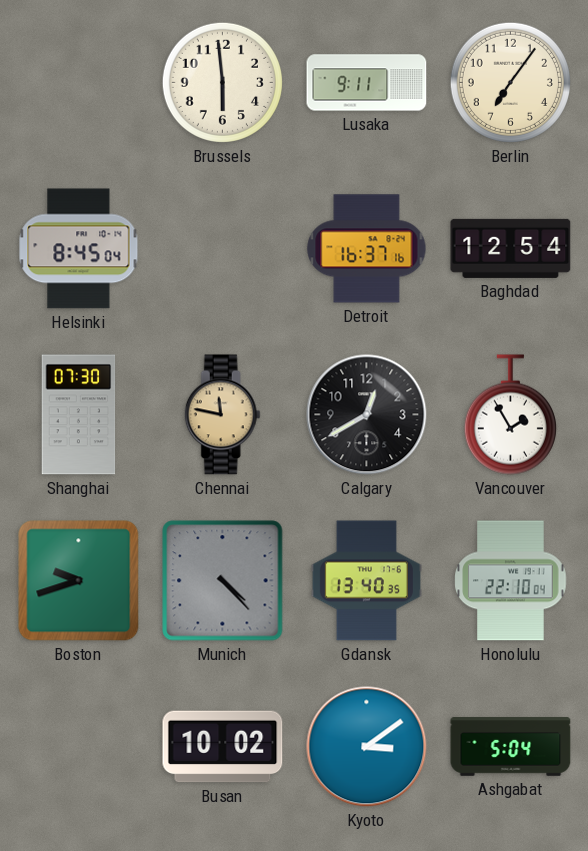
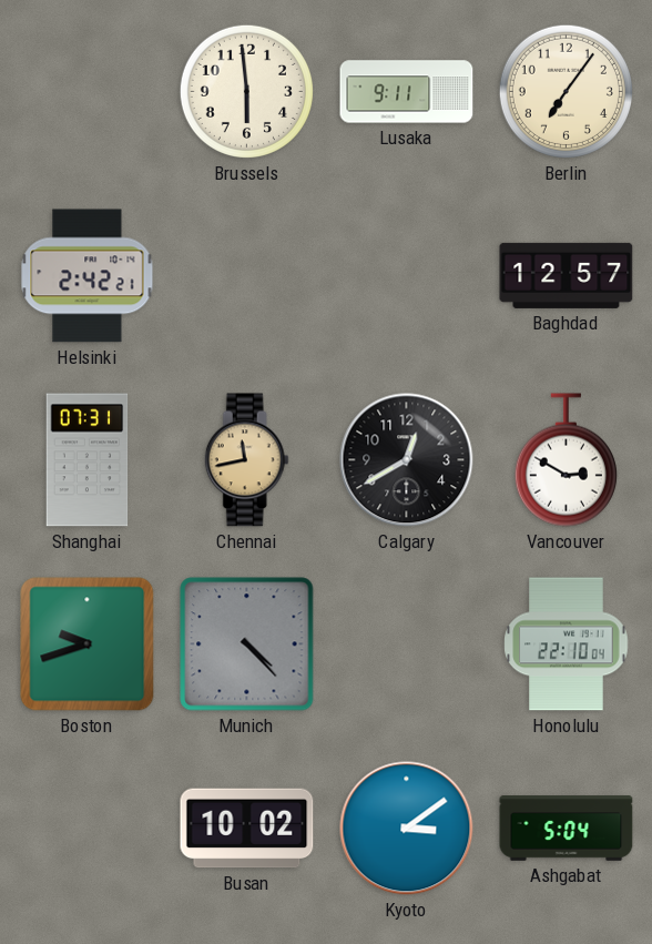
Helsinki: 8:45 -> 2:42
Detroit: 16:37 -> none
Baghdad: 12:54 -> 12:57
Shanghai: 07:30 -> 07:31
Chennai: 11:47 -> 11:43
Vancouver: 1:55 -> 2:50
Gdansk: 13:40 -> none
